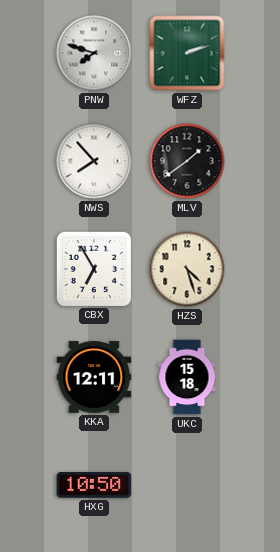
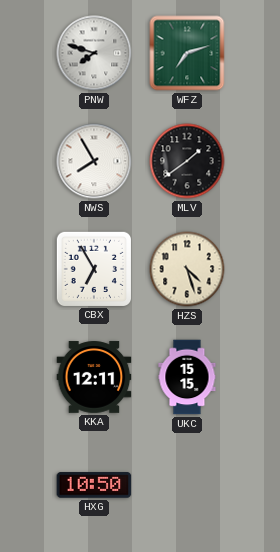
WFZ: 2:12 -> 7:12
NWS: 7:53 -> 7:55
UKC: 15:18 -> 15:15
